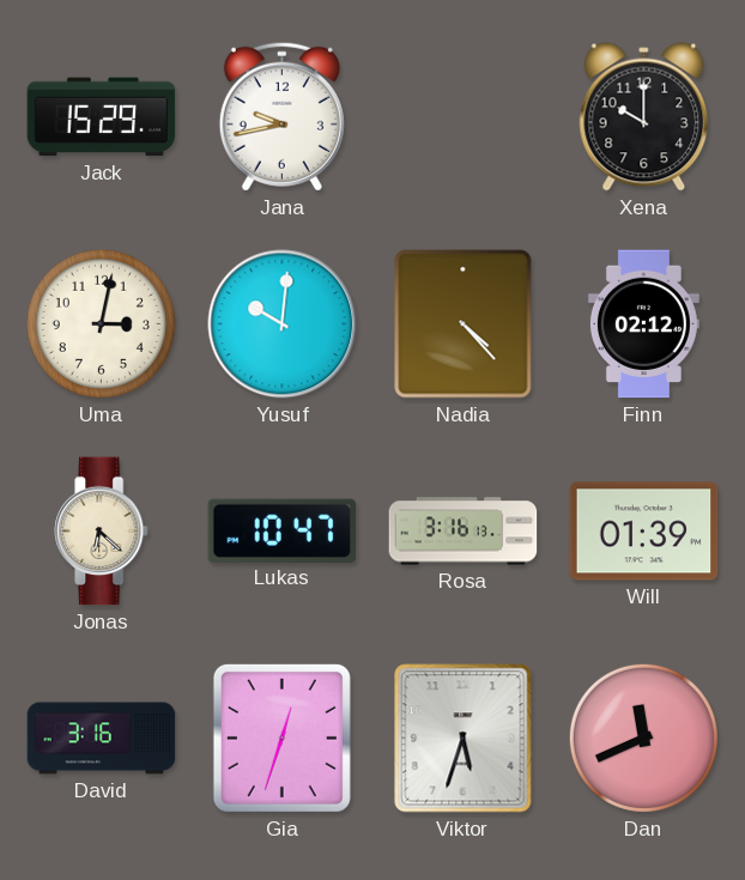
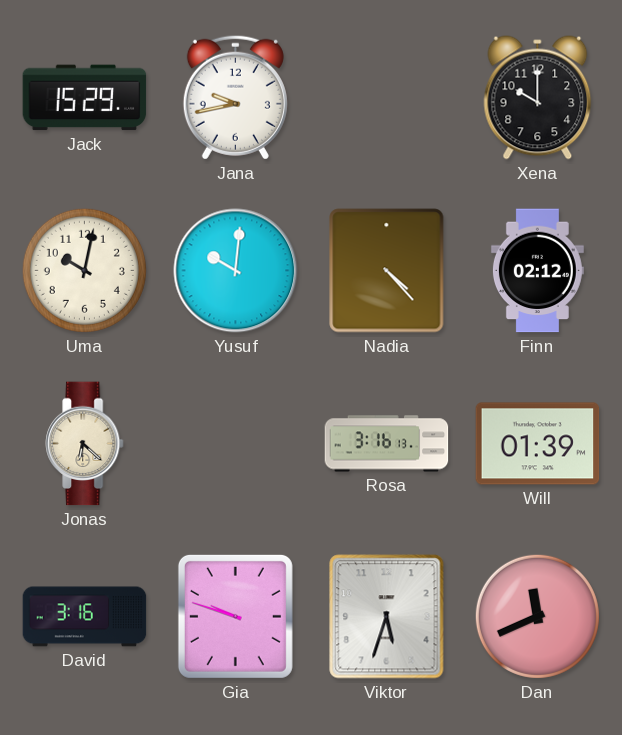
Uma: 3:02 -> 10:02
Lukas: 10:47 -> none
Gia: 12:33 -> 9:48
